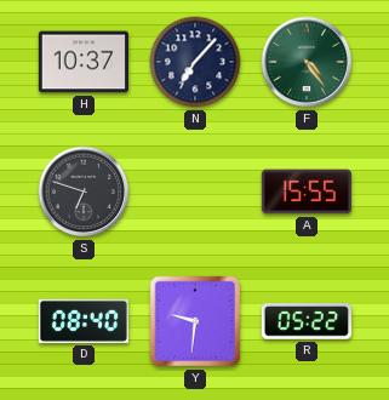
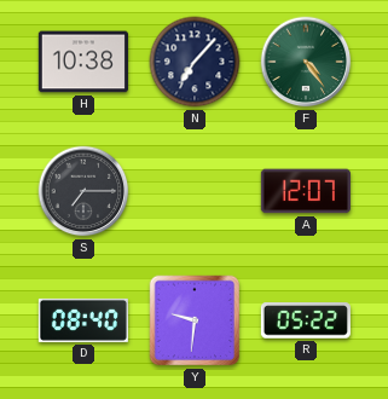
H: 10:37 -> 10:38
S: 6:48 -> 7:15
A: 15:55 -> 12:07
